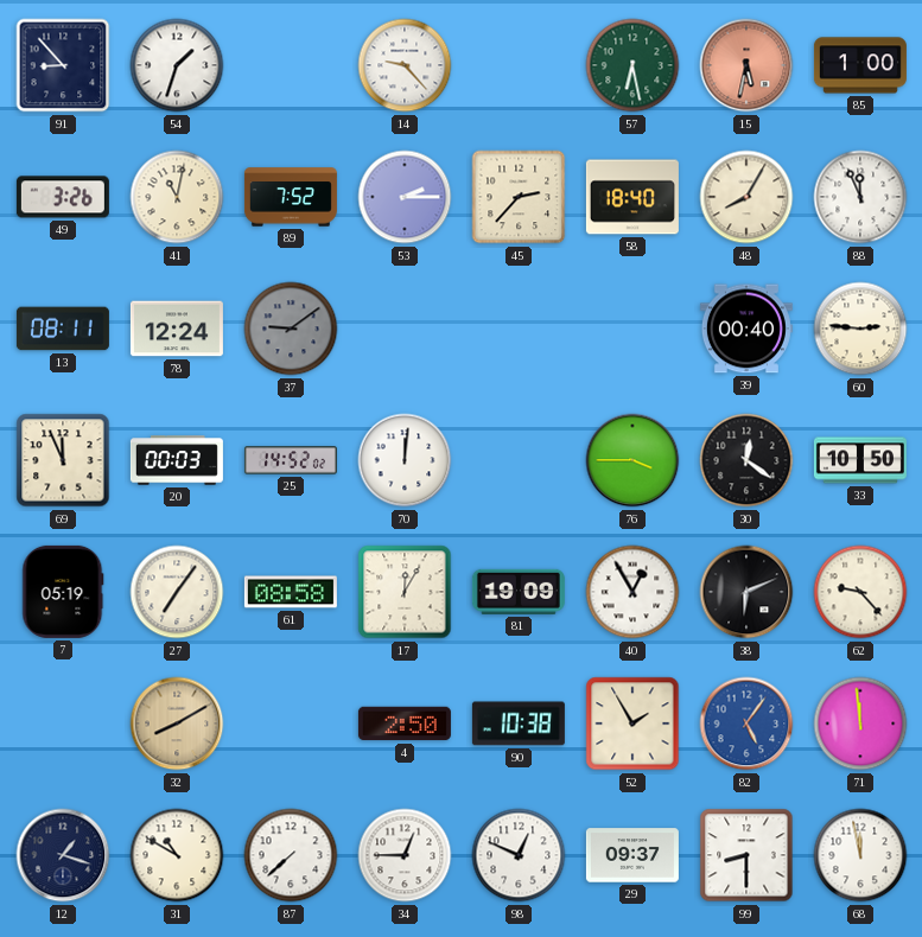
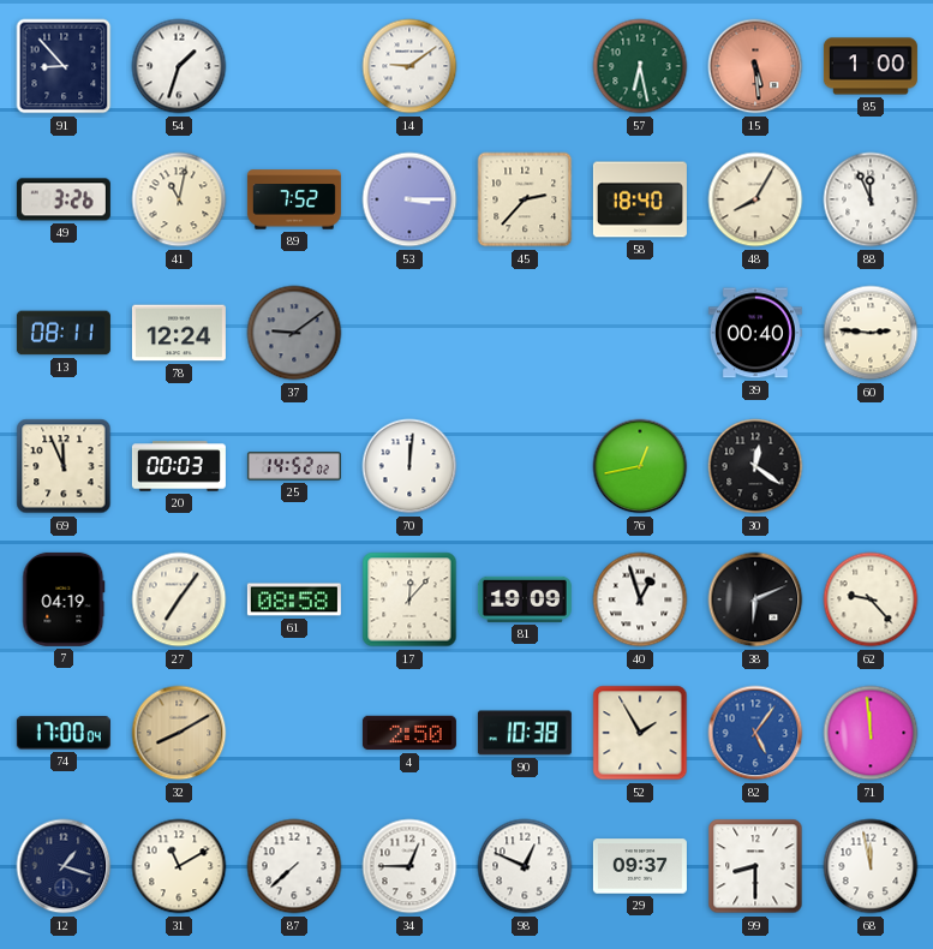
14: 9:23 -> 9:09
15: 5:32 -> 5:29
53: 2:15 -> 3:15
76: 3:45 -> 12:43
33: 10:50 -> none
7: 05:19 -> 04:19
17: 12:05 -> 12:07
40: 12:55 -> 12:57
74: none -> 17:00
31: 10:50 -> 11:10
